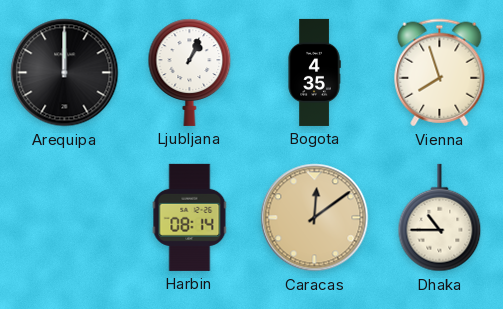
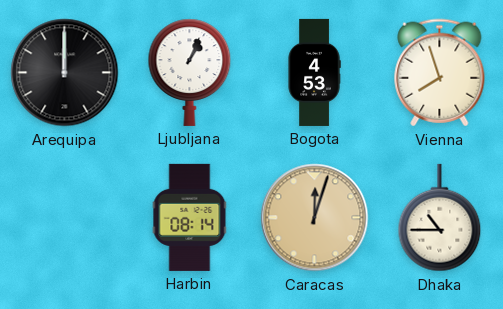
Bogota: 4:35 -> 4:53
Caracas: 12:09 -> 12:03
